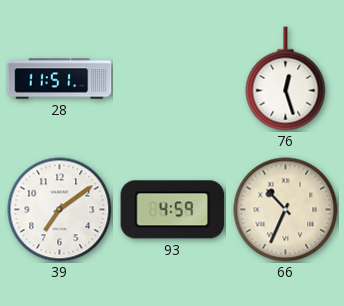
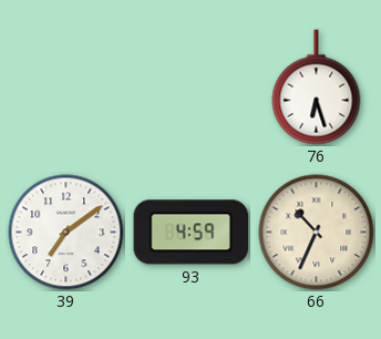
28: 11:51 -> none
76: 12:27 -> 6:27
